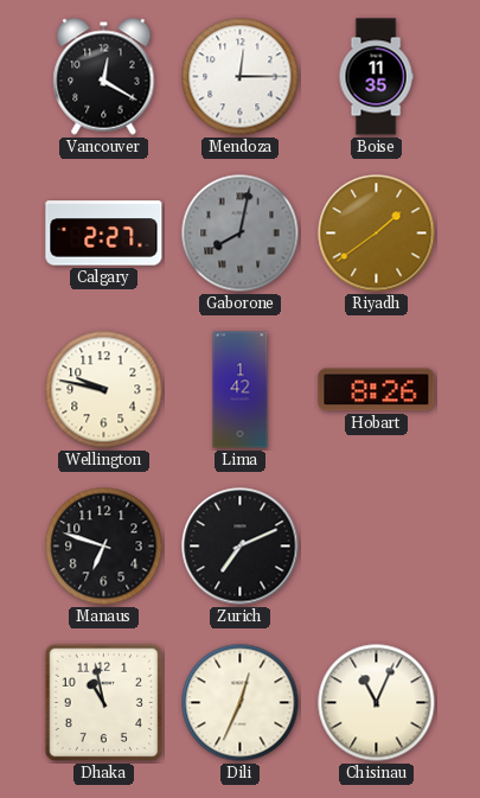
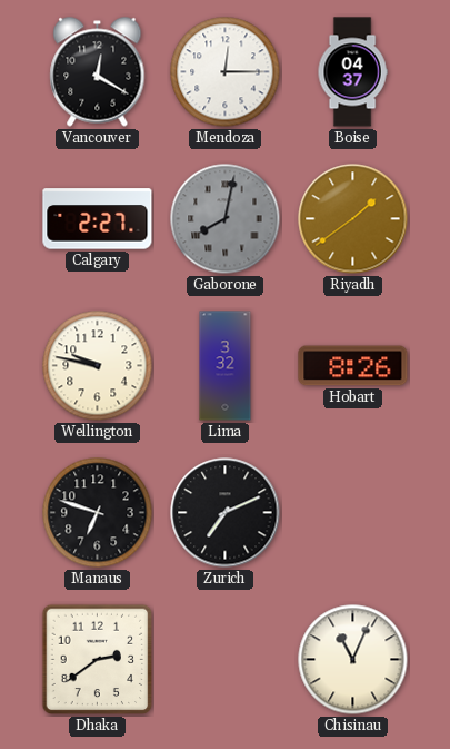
Boise: 11:35 -> 04:37
Lima: 1:42 -> 3:32
Dhaka: 10:58 -> 2:39
Dili: 12:34 -> none
